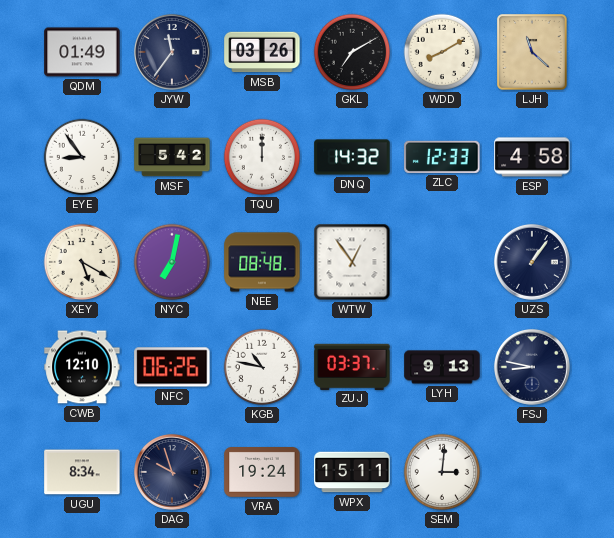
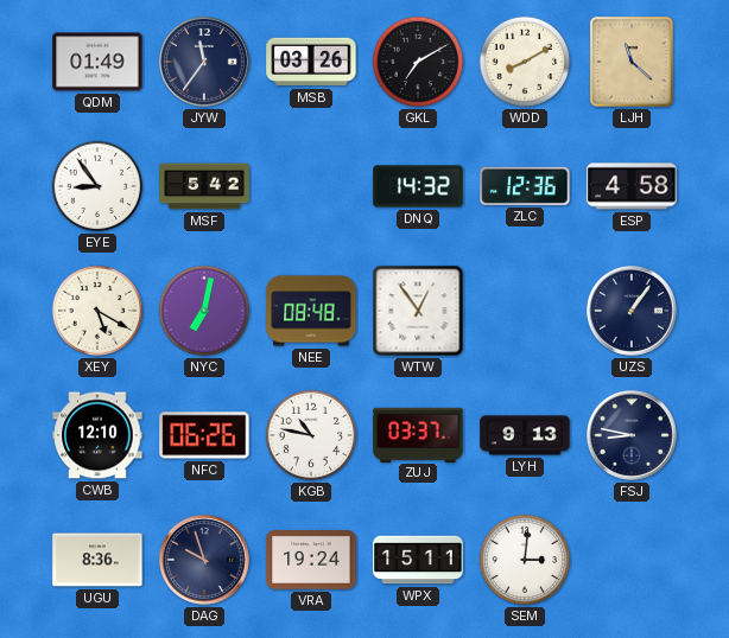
TQU: 12:00 -> none
ZLC: 12:33 -> 12:36
UGU: 8:34 -> 8:36
